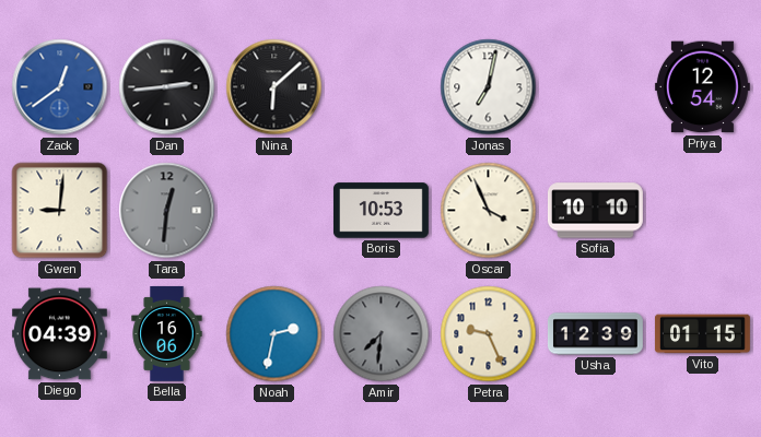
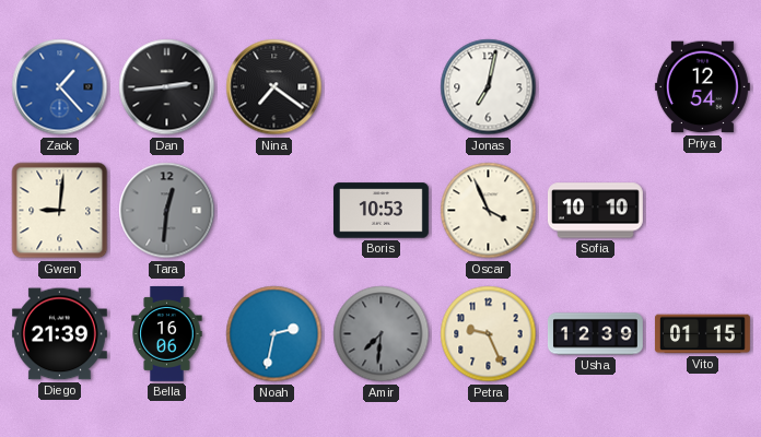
Zack: 12:39 -> 1:23
Nina: 6:08 -> 7:21
Diego: 04:39 -> 21:39
